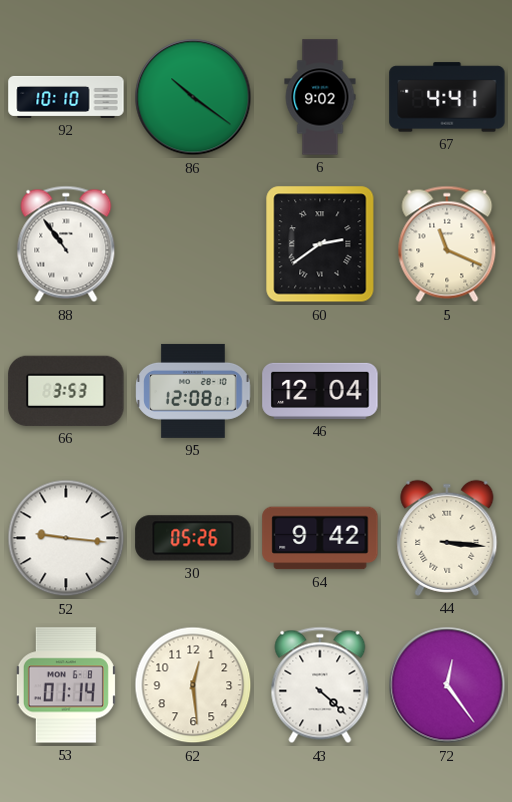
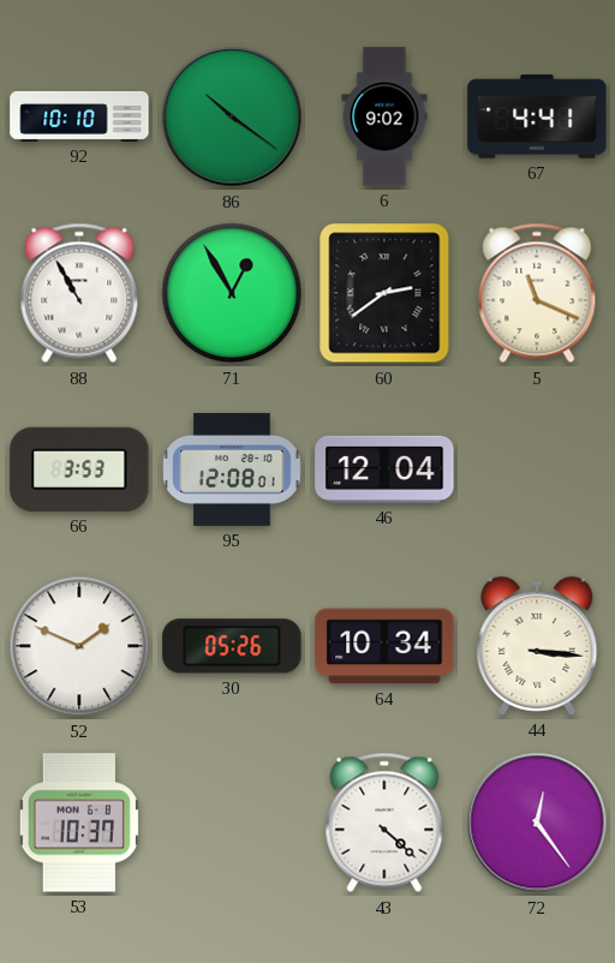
88: 10:54 -> 10:55
71: none -> 12:55
52: 9:16 -> 1:49
64: 9:42 -> 10:34
53: 01:14 -> 10:37
62: 12:29 -> none
